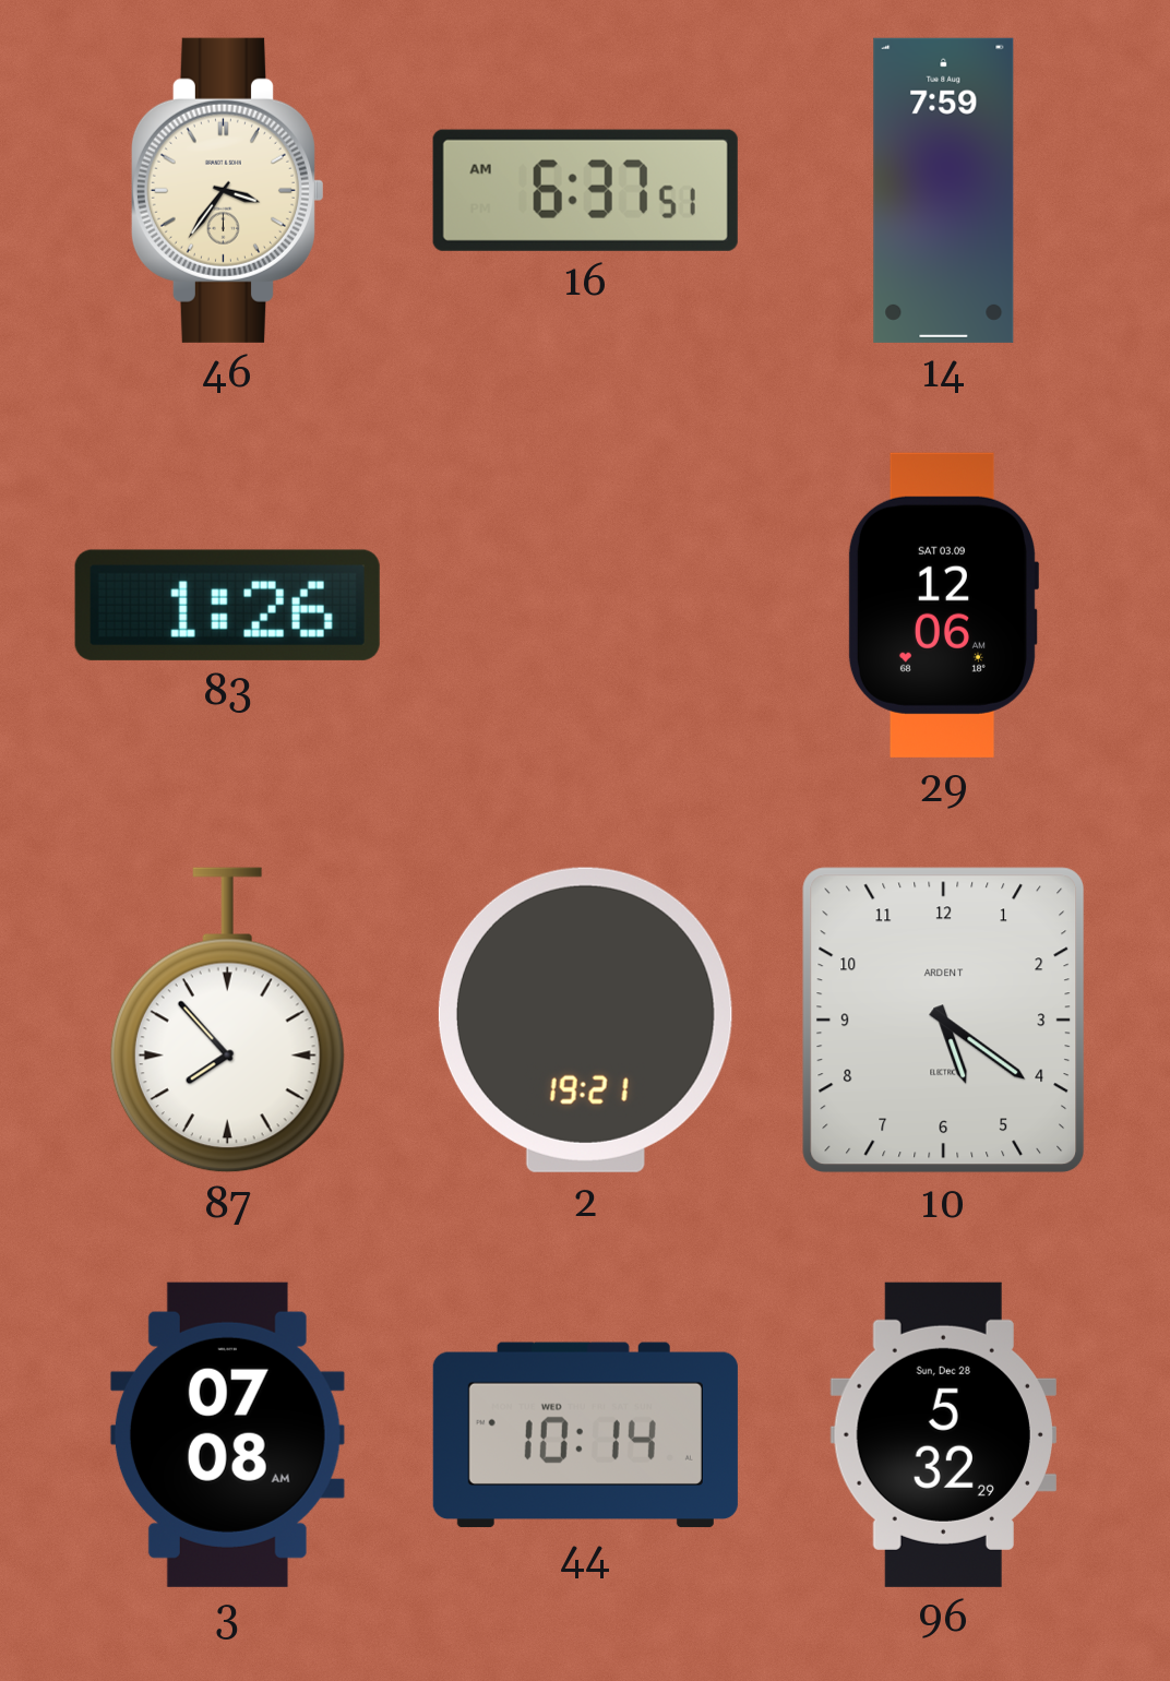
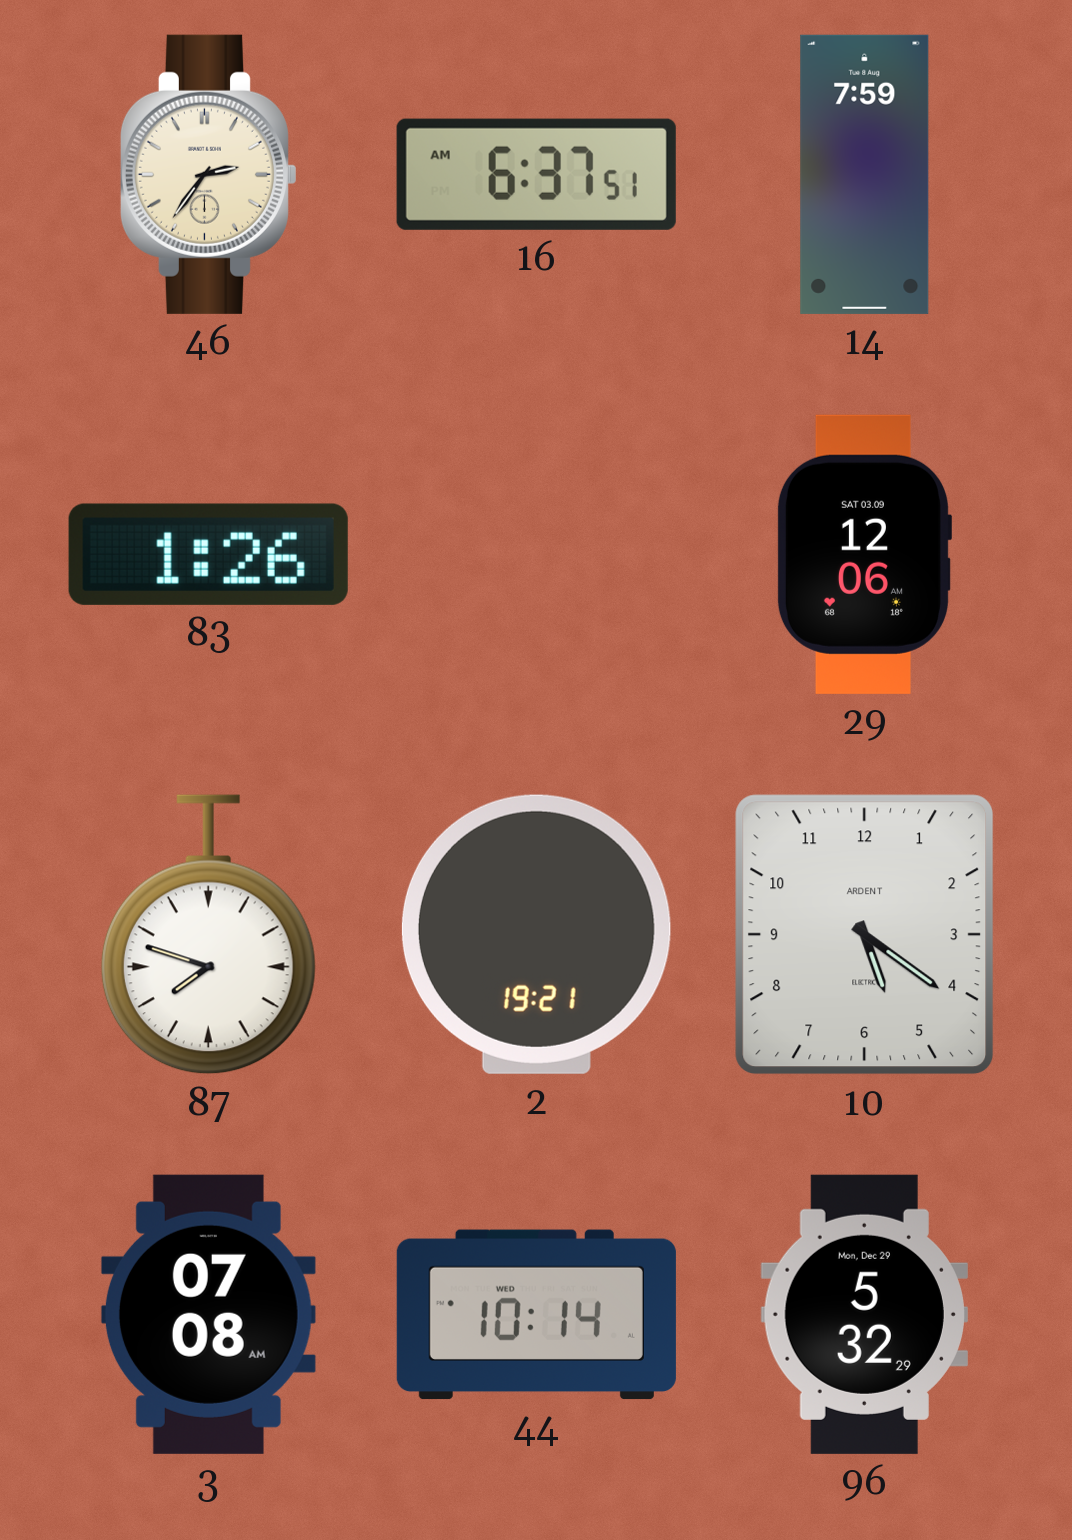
46: 3:36 -> 2:36
87: 7:53 -> 7:48
96 date: Sun, Dec 28 -> Mon, Dec 29
